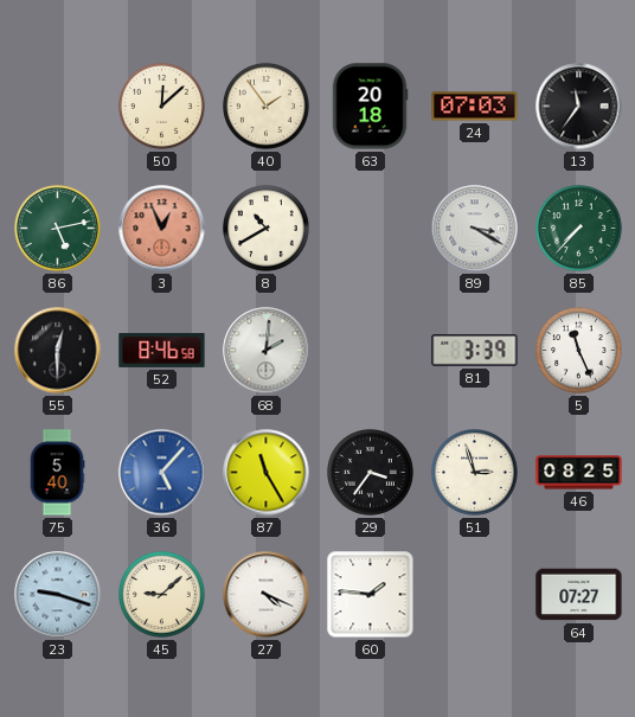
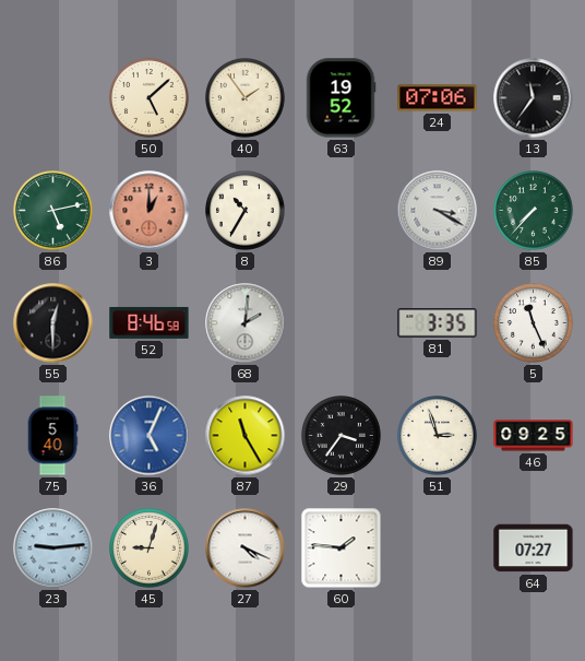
50: 12:08 -> 5:08
63: 20:18 -> 19:52
24: 07:03 -> 07:06
3: 12:56 -> 1:00
8: 10:40 -> 10:35
81: 3:39 -> 3:35
36: 5:07 -> 5:04
46: 08:25 -> 09:25
23: 9:18 -> 9:14
45: 9:08 -> 9:03
